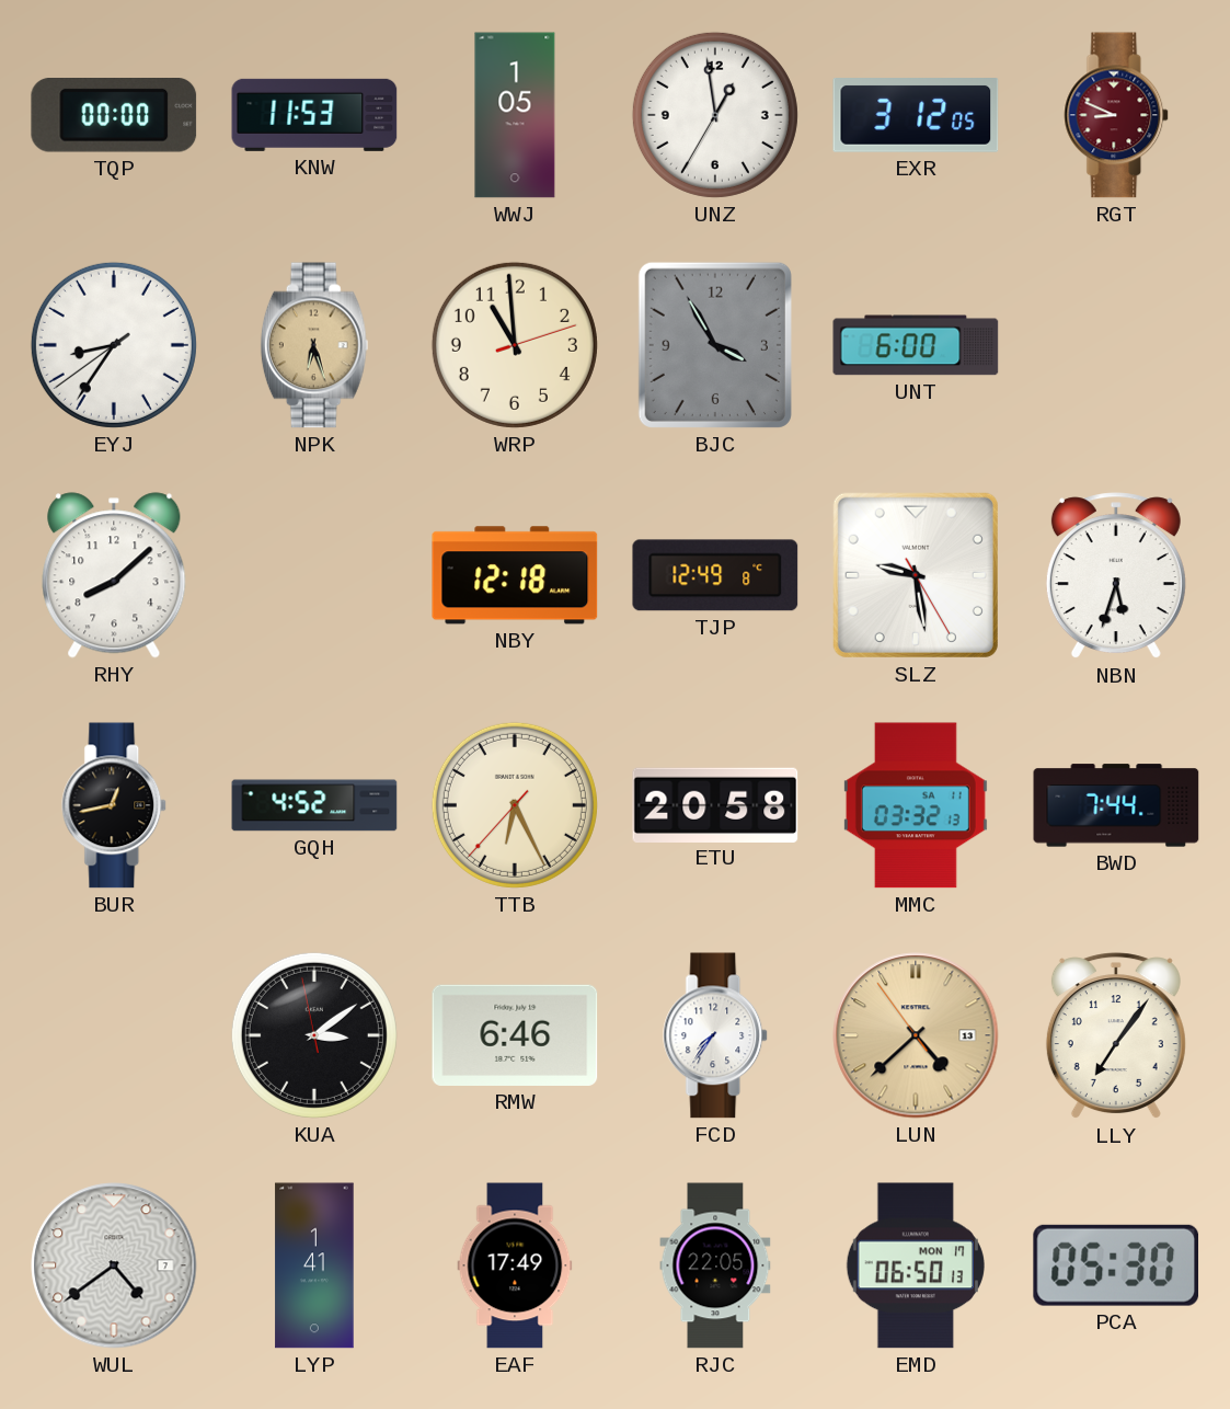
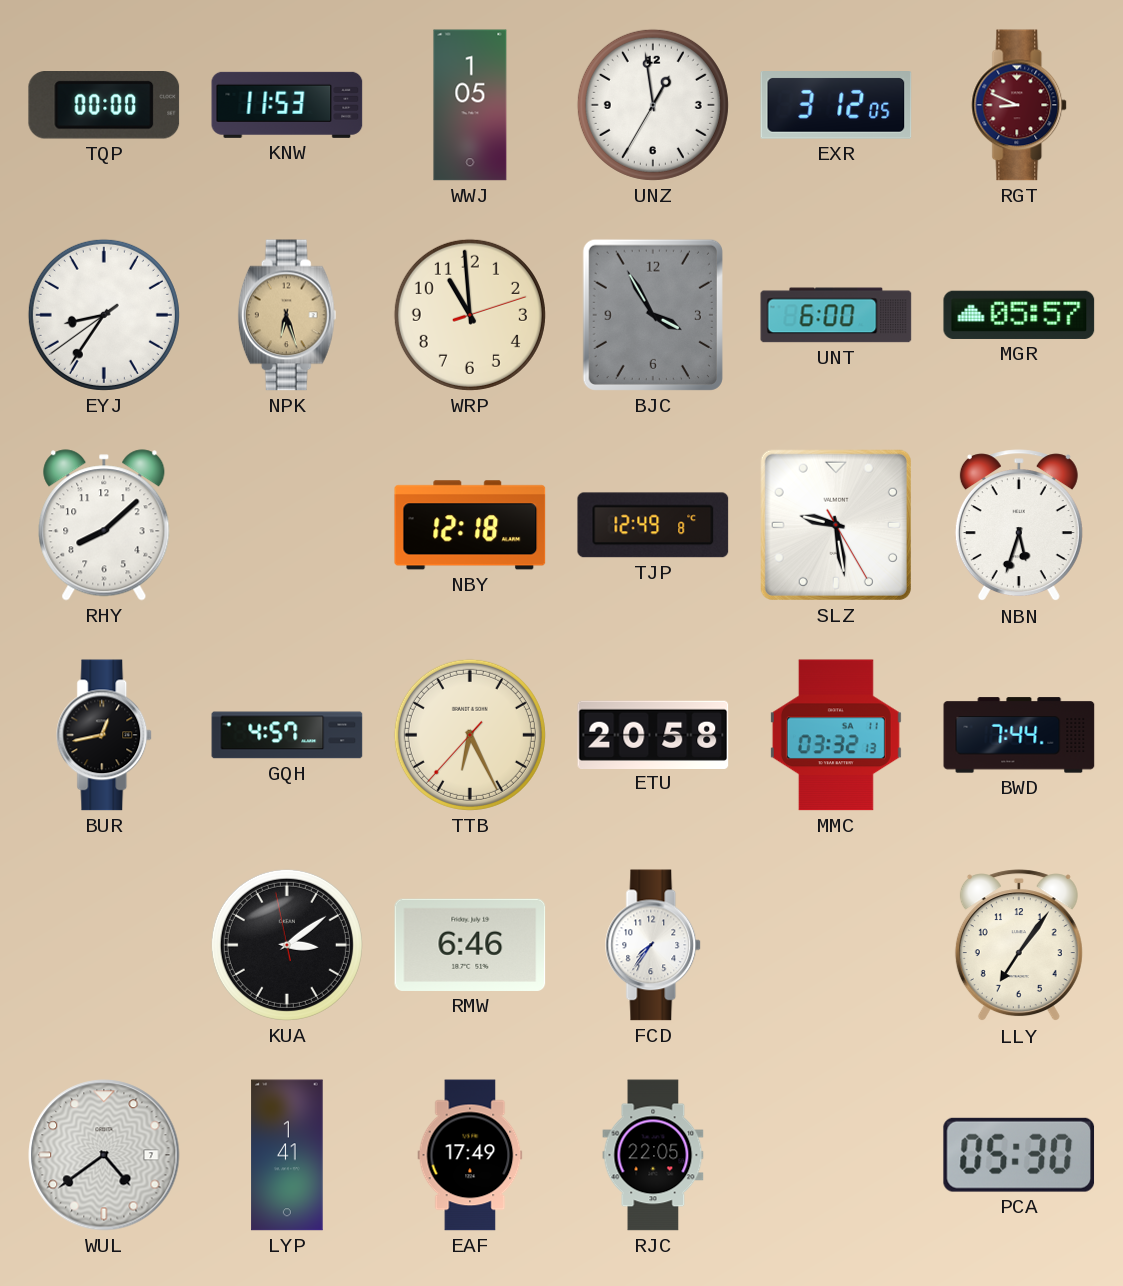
MGR: none -> 05:57
GQH: 4:52 -> 4:57
LUN: 4:37 -> none
EMD: 06:50 -> none
